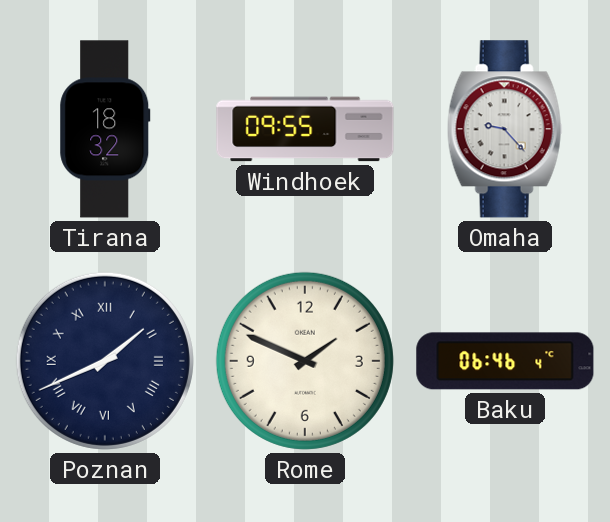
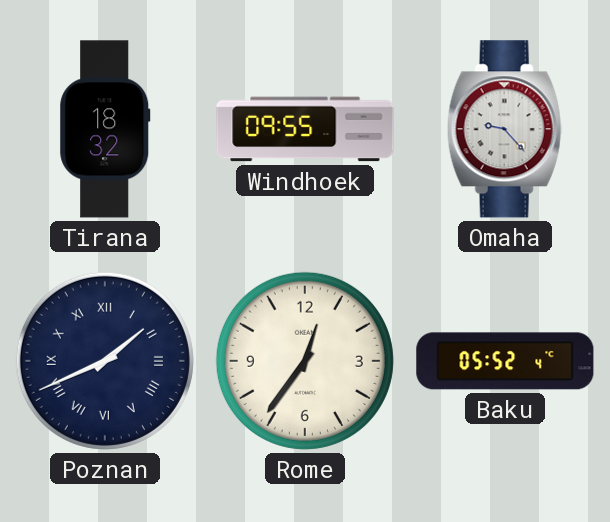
Rome: 1:49 -> 12:36
Baku: 06:46 -> 05:52
